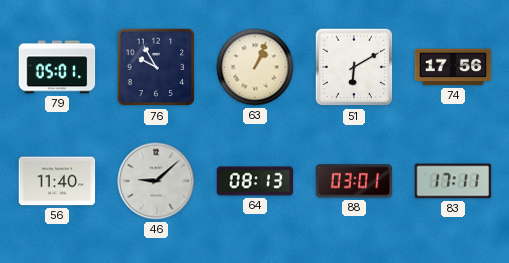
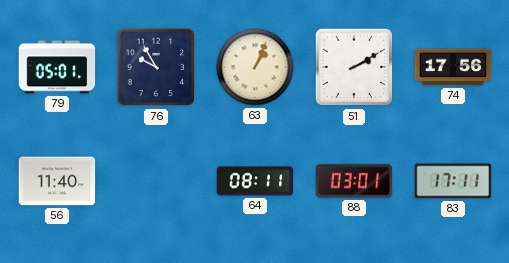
51: 6:10 -> 2:10
46: 9:08 -> none
64: 08:13 -> 08:11
